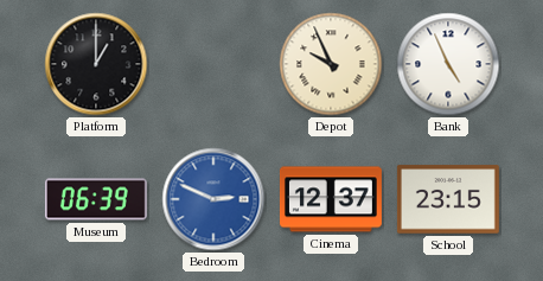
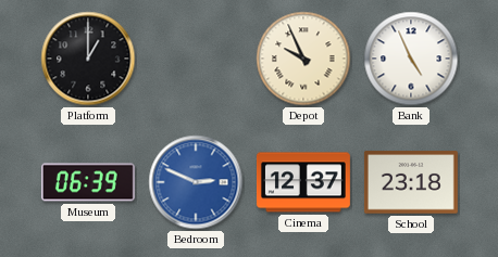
School: 23:15 -> 23:18
